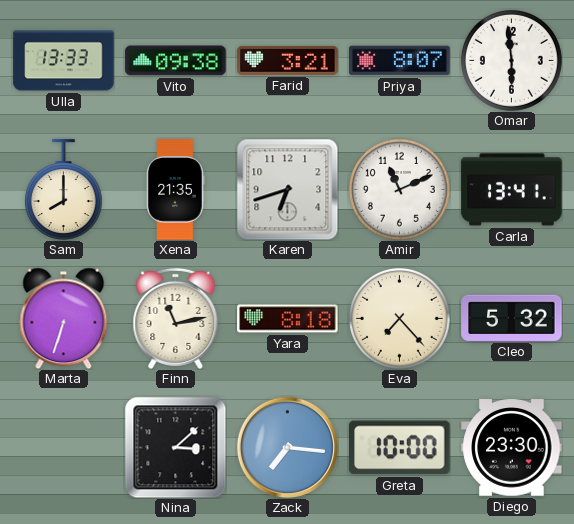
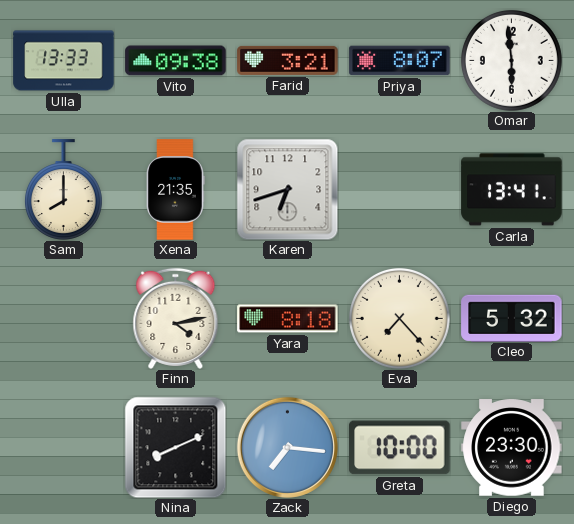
Amir: 11:11 -> none
Marta: 6:33 -> none
Finn: 11:13 -> 4:13
Nina: 3:08 -> 8:11
